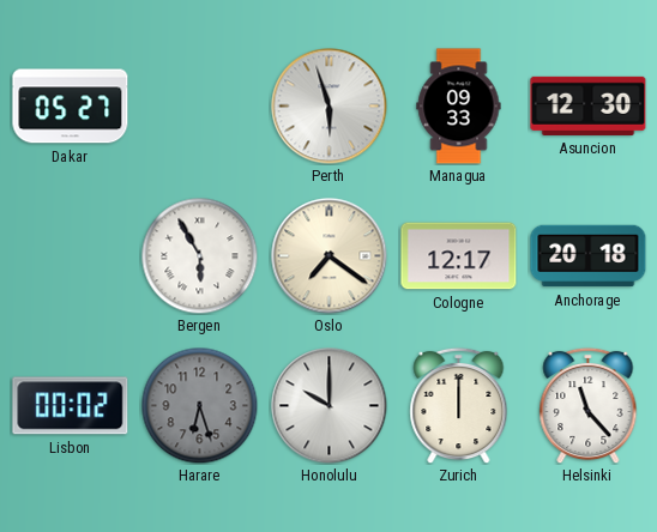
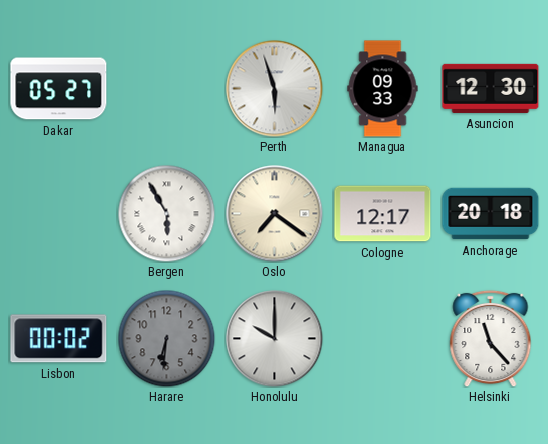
Harare: 6:27 -> 6:31
Zurich: 12:00 -> none
